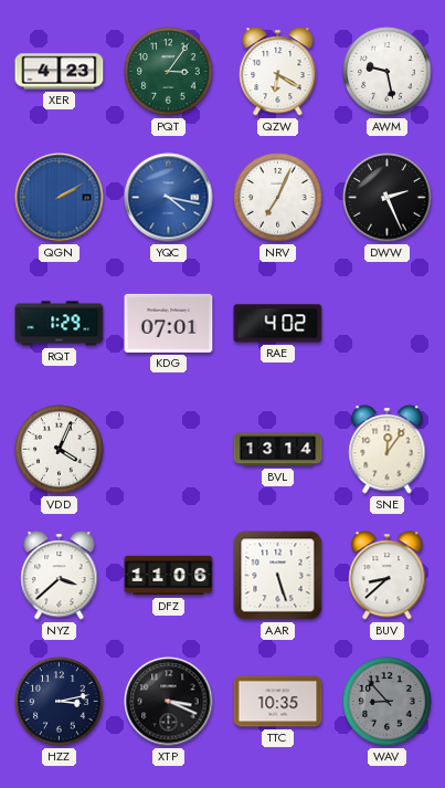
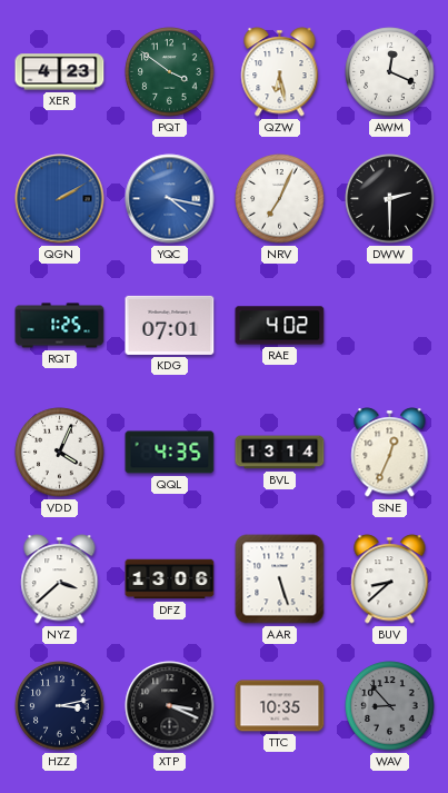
PQT: 3:06 -> 3:51
QZW: 6:20 -> 6:28
AWM: 9:28 -> 12:19
DWW: 2:26 -> 2:30
RQT: 1:29 -> 1:25
QQL: none -> 4:35
SNE: 12:06 -> 12:34
DFZ: 11:06 -> 13:06
